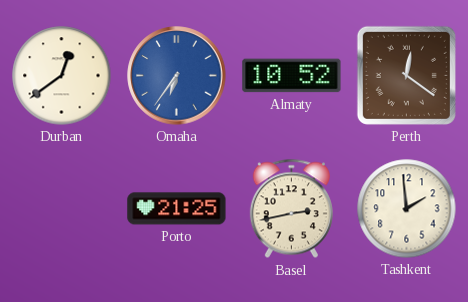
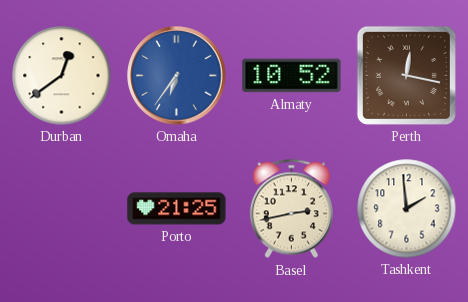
Perth: 12:21 -> 12:17
